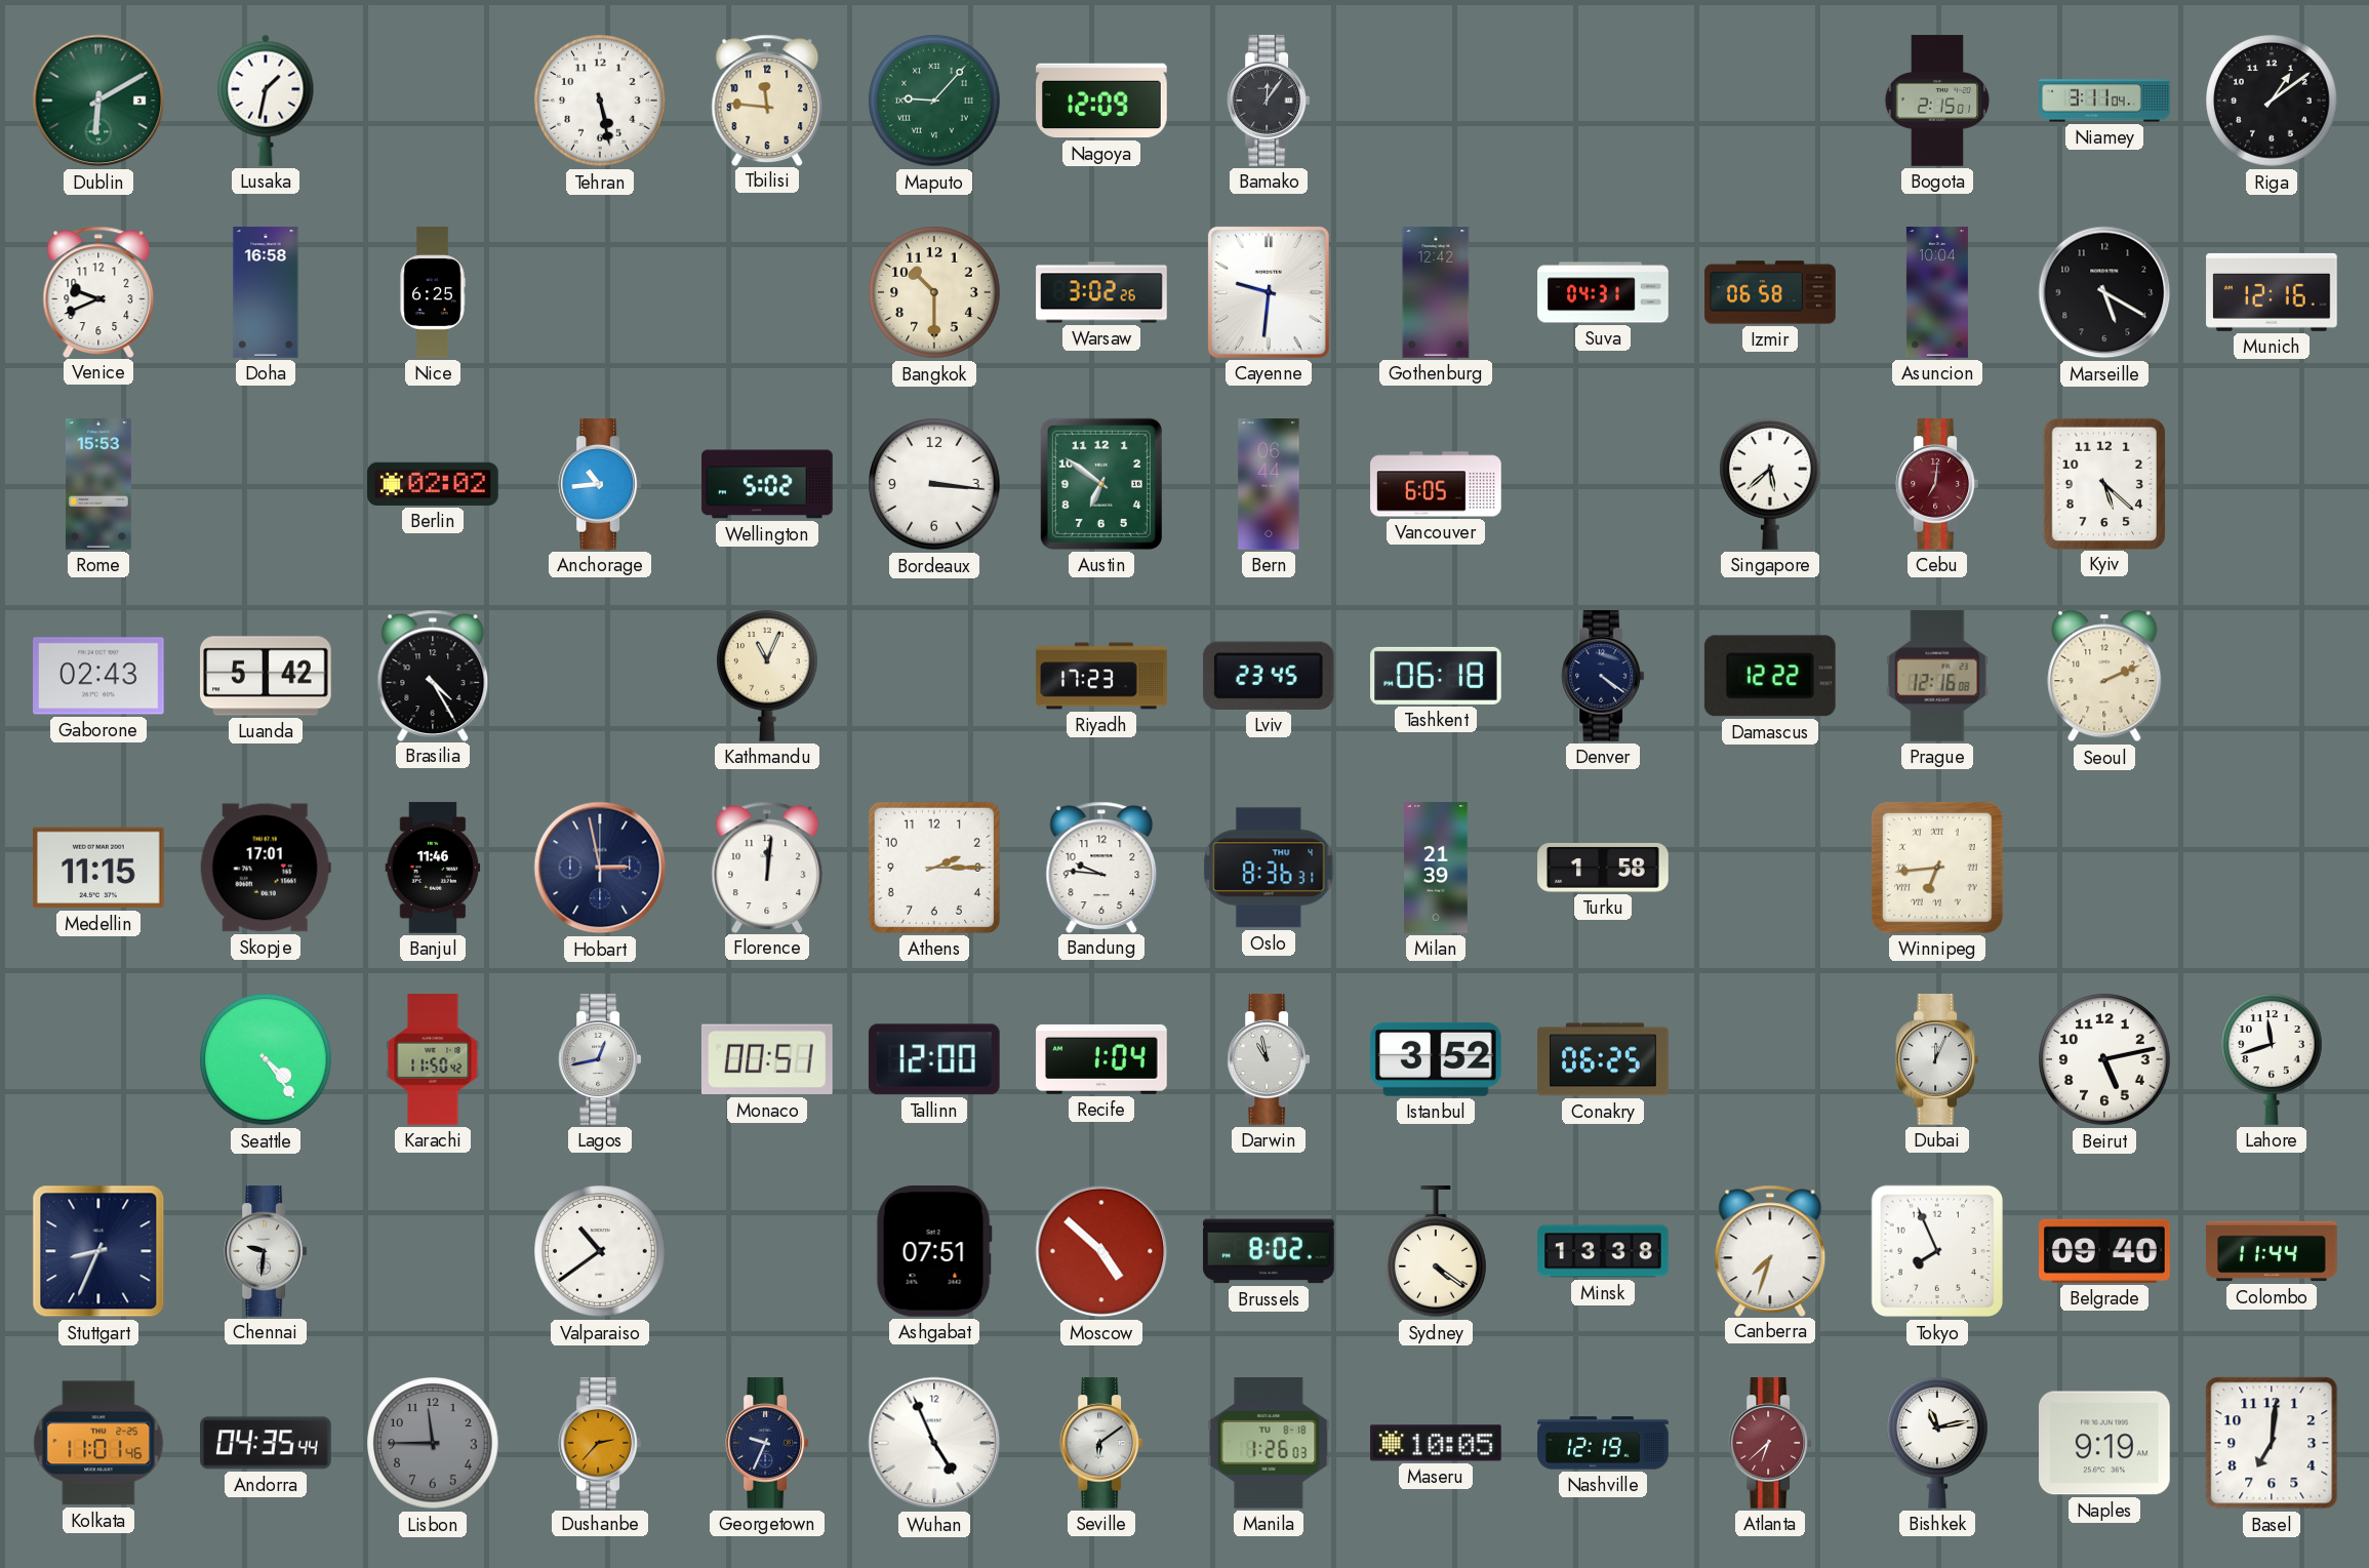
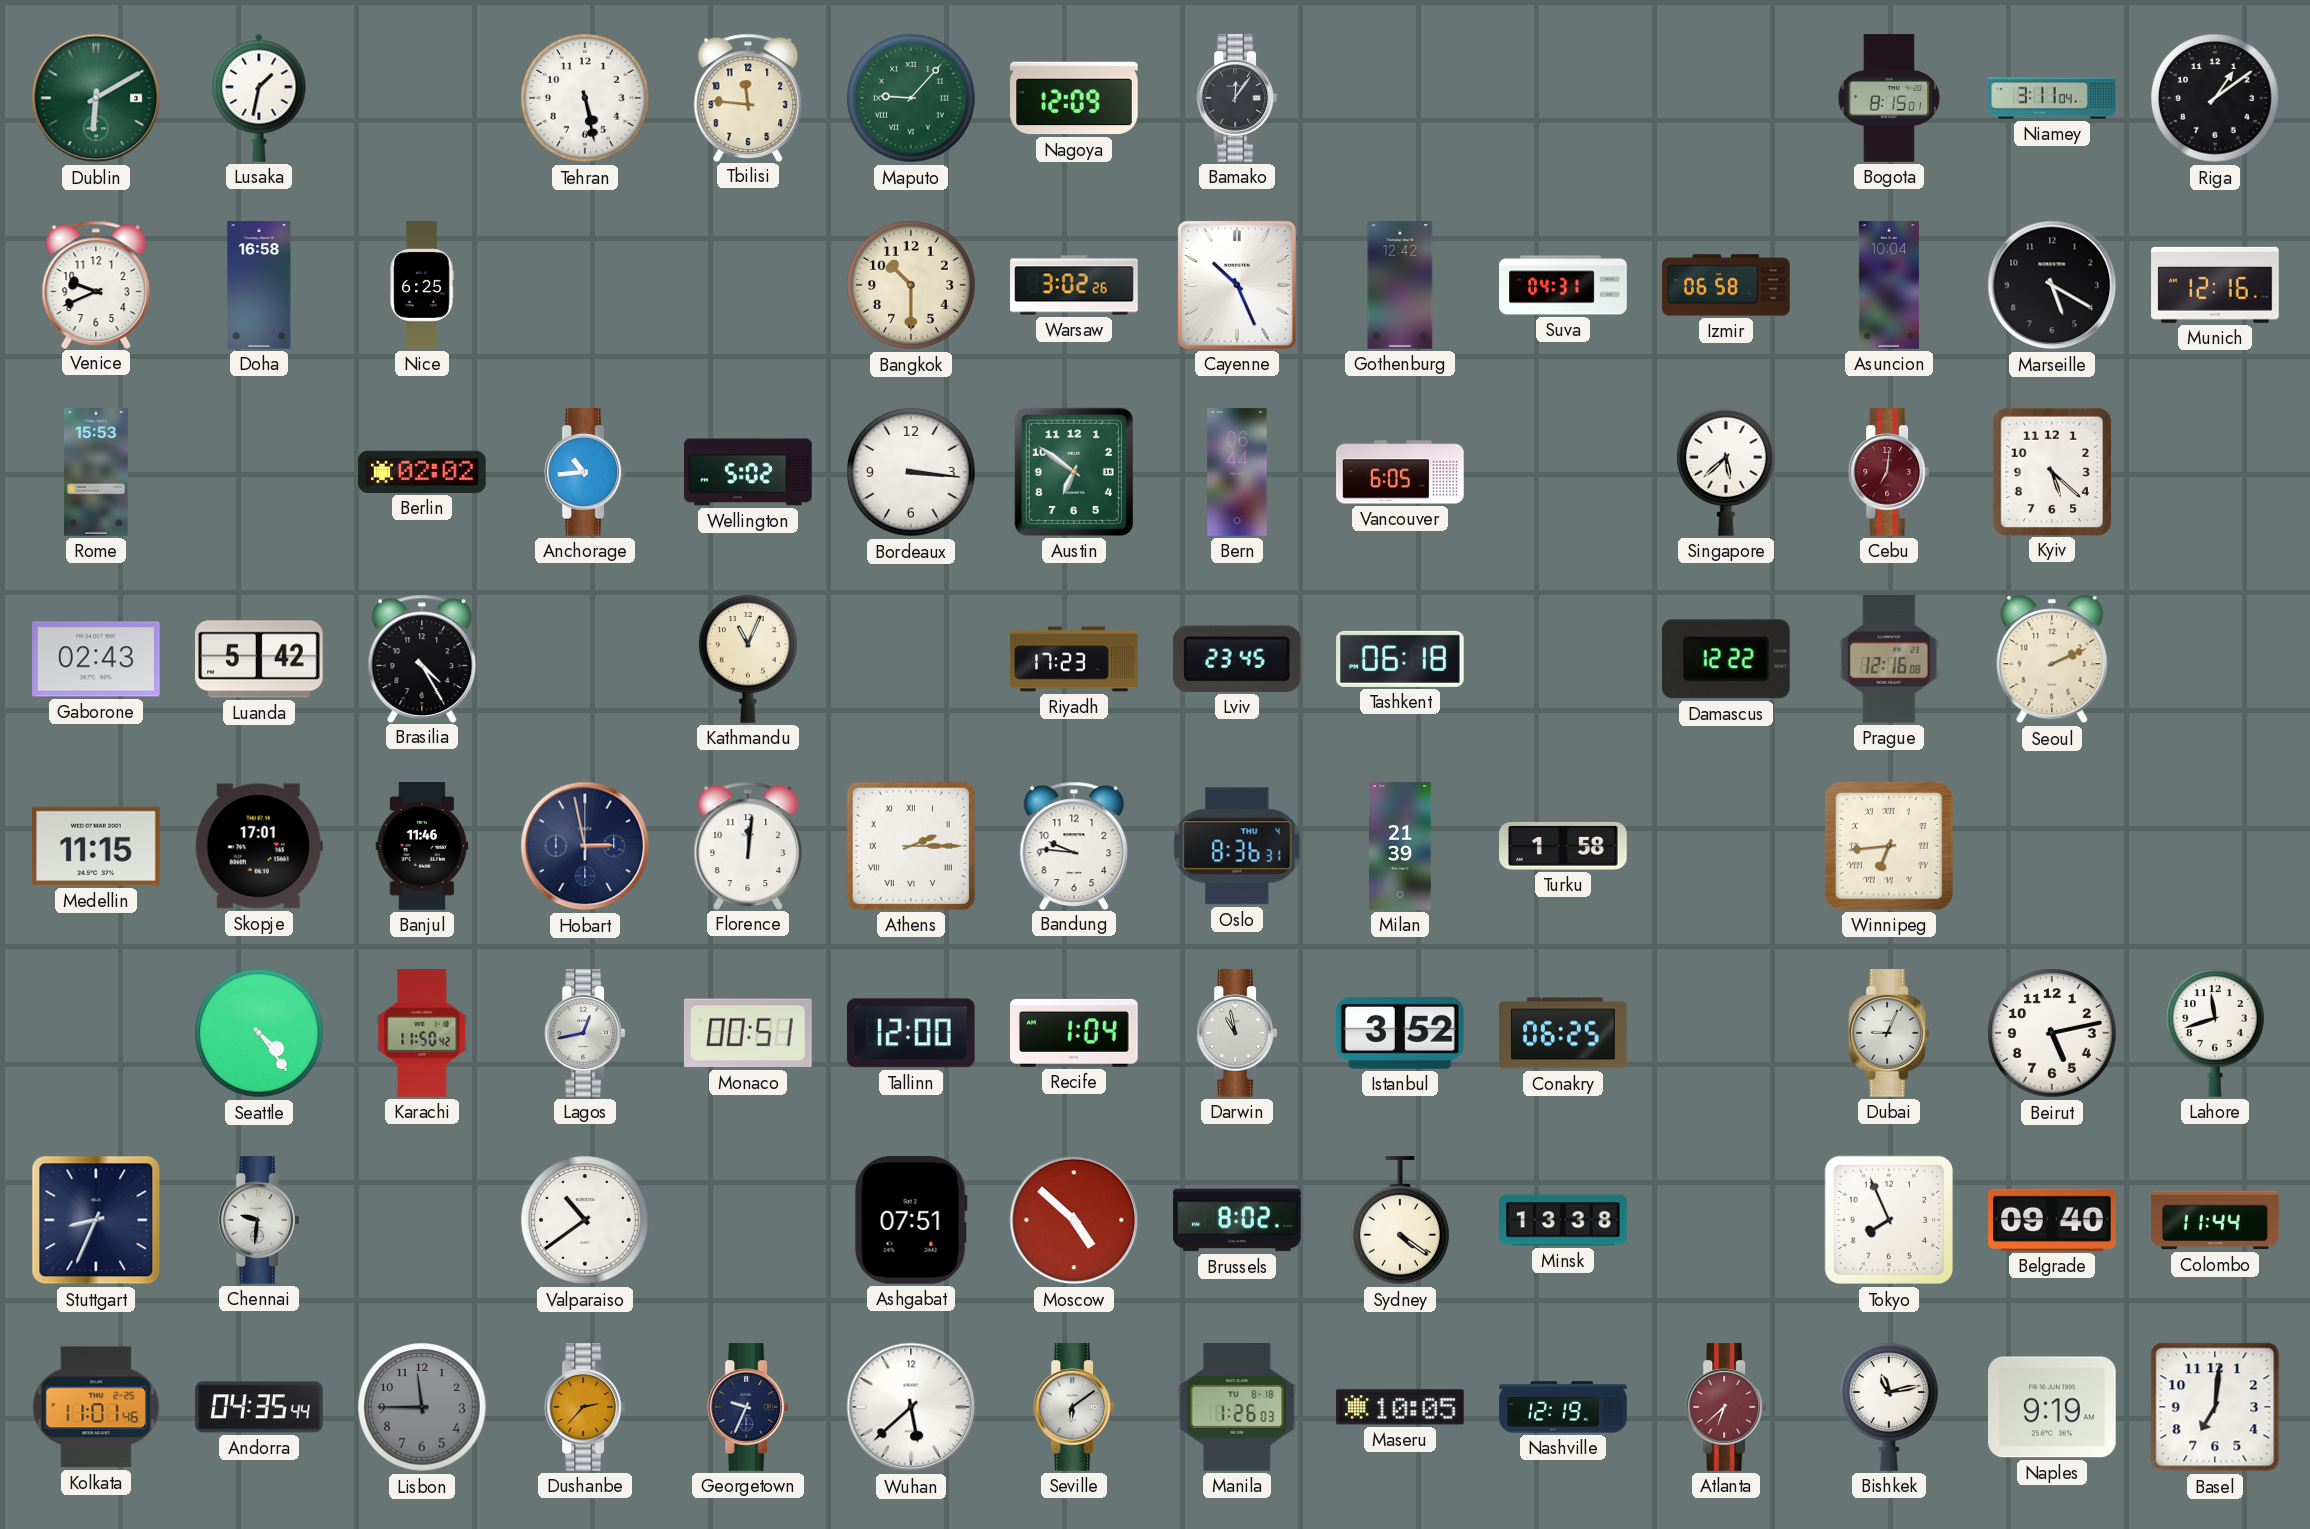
Bogota: 2:15 -> 8:15
Cayenne: 9:31 -> 10:26
Denver: 4:21 -> none
Athens numerals: Arabic -> Roman
Dubai: 12:04 -> 9:04
Canberra: 7:33 -> none
Wuhan: 4:56 -> 5:38
